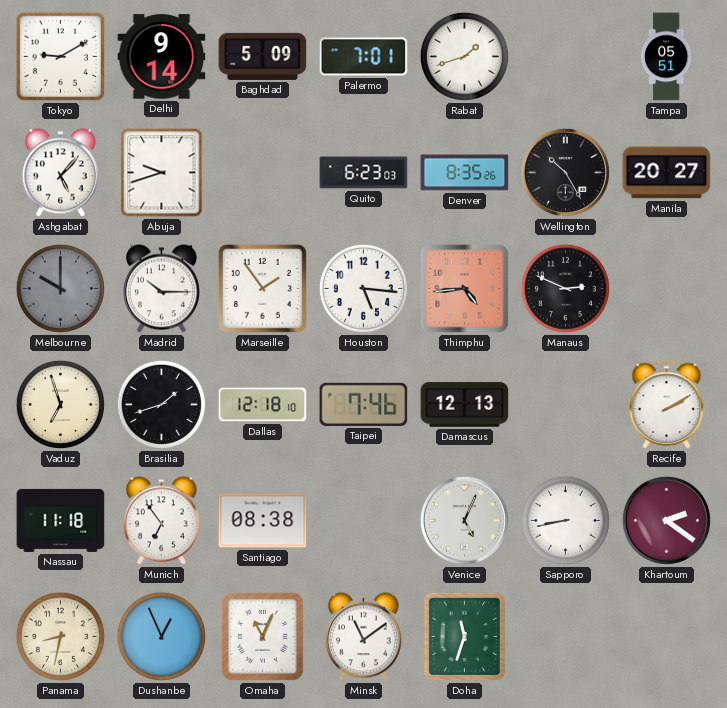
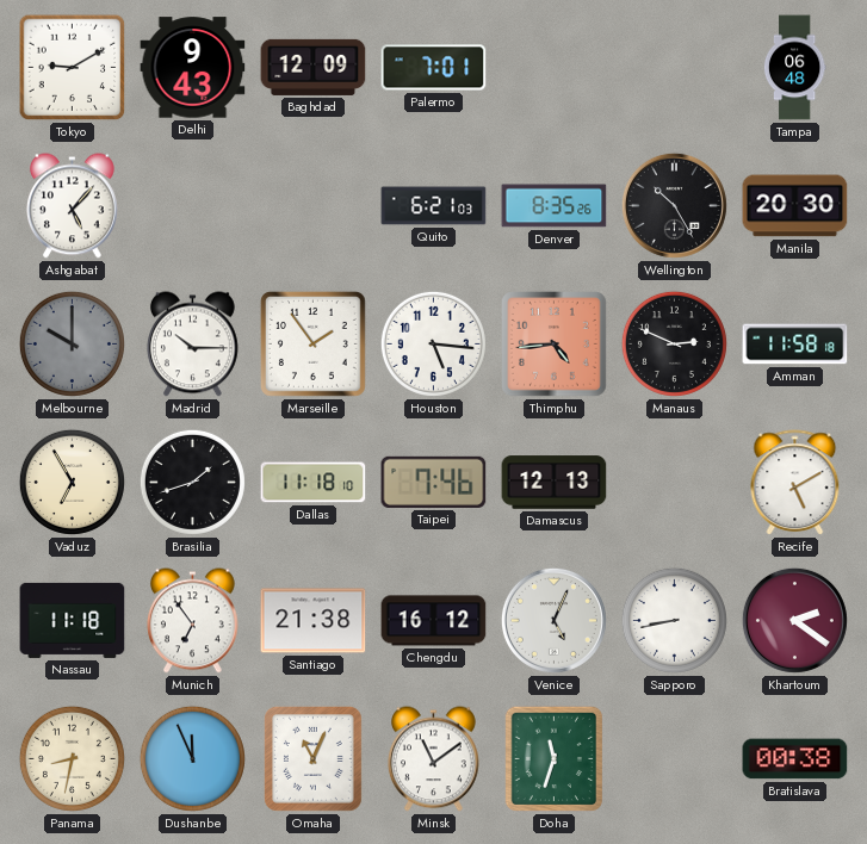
Delhi: 9:14 -> 9:43
Baghdad: 5:09 -> 12:09
Rabat: 1:42 -> none
Tampa: 05:51 -> 06:48
Abuja: 9:42 -> none
Quito: 6:23 -> 6:21
Manila: 20:27 -> 20:30
Amman: none -> 11:58
Vaduz: 6:57 -> 6:55
Dallas: 12:18 -> 11:18
Recife: 2:10 -> 5:10
Santiago: 08:38 -> 21:38
Chengdu: none -> 16:12
Dushanbe: 12:56 -> 11:56
Bratislava: none -> 00:38
